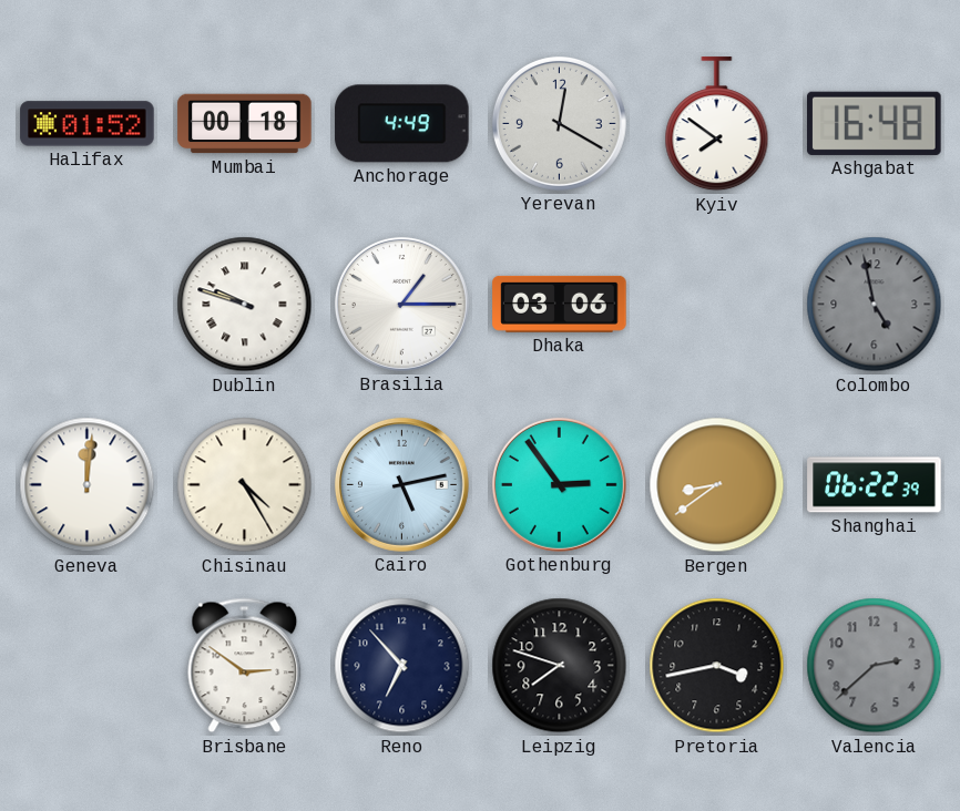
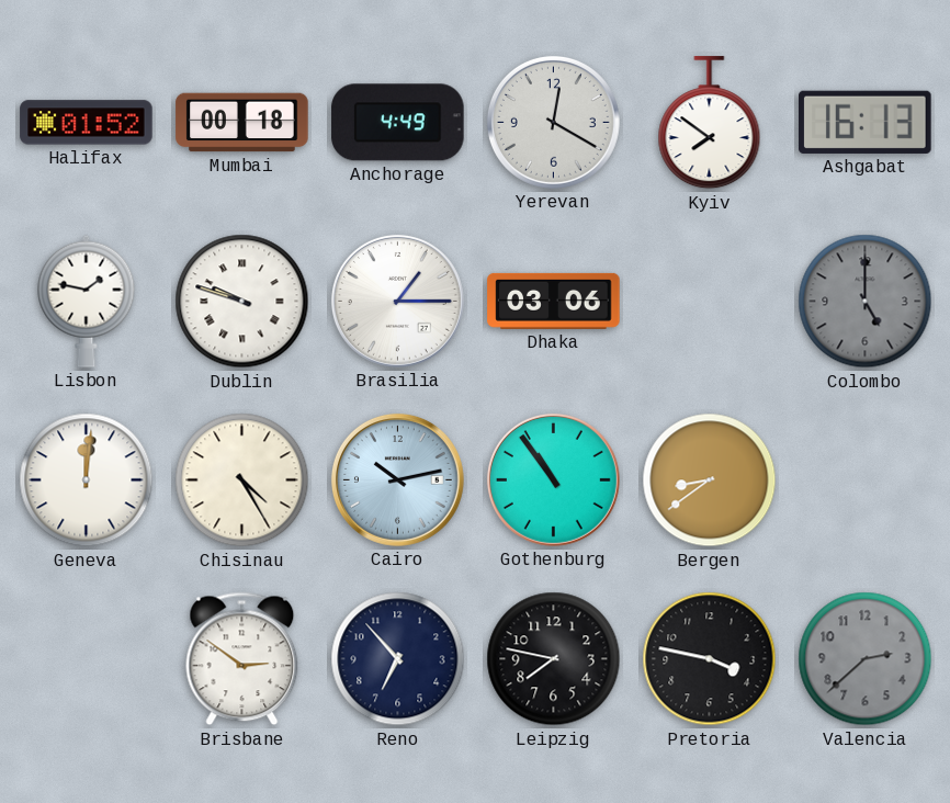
Ashgabat: 16:48 -> 16:13
Lisbon: none -> 1:47
Colombo: 4:58 -> 5:00
Cairo: 5:13 -> 10:13
Gothenburg: 2:54 -> 10:54
Shanghai: 06:22 -> none
Leipzig: 7:48 -> 7:47
Pretoria: 3:43 -> 3:47
